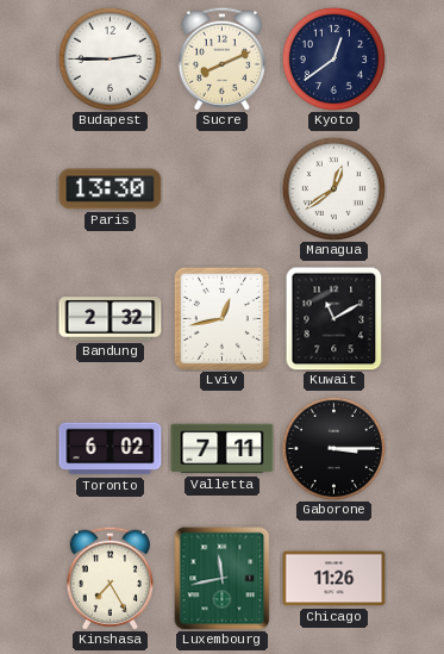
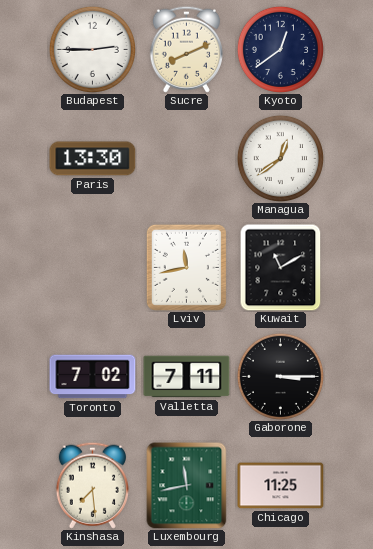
Bandung: 2:32 -> none
Lviv: 12:43 -> 11:43
Toronto: 6:02 -> 7:02
Kinshasa: 7:25 -> 7:29
Chicago: 11:26 -> 11:25
